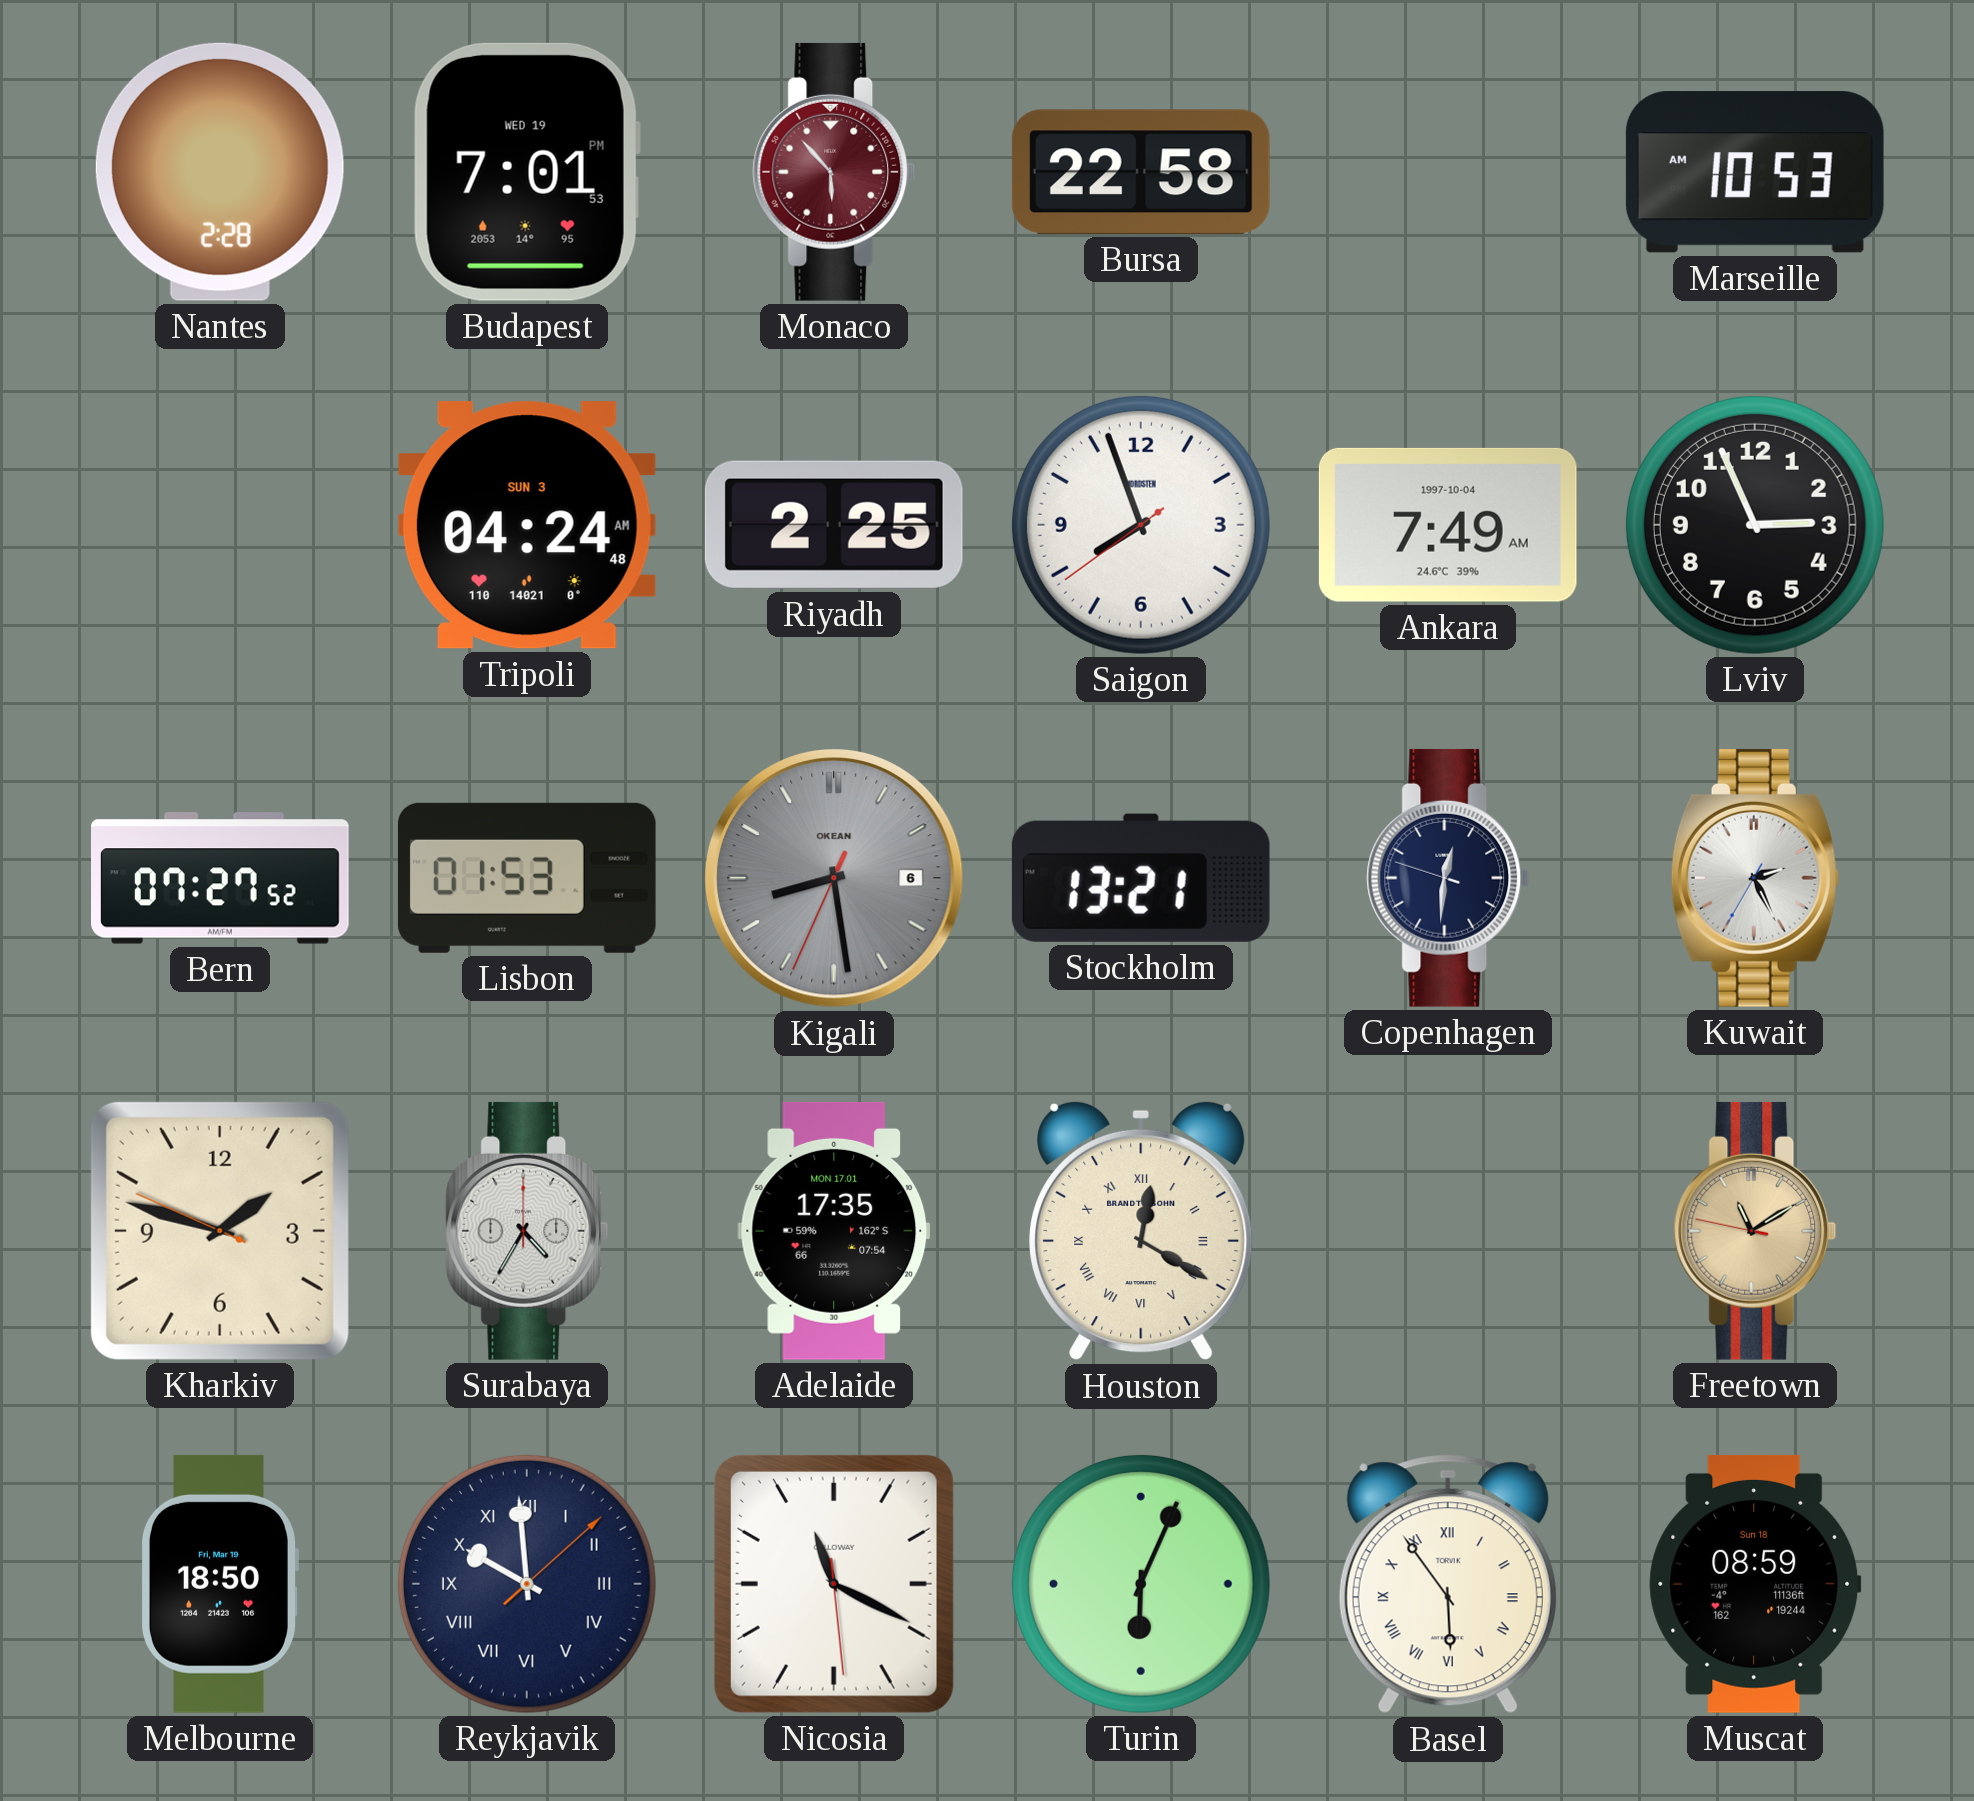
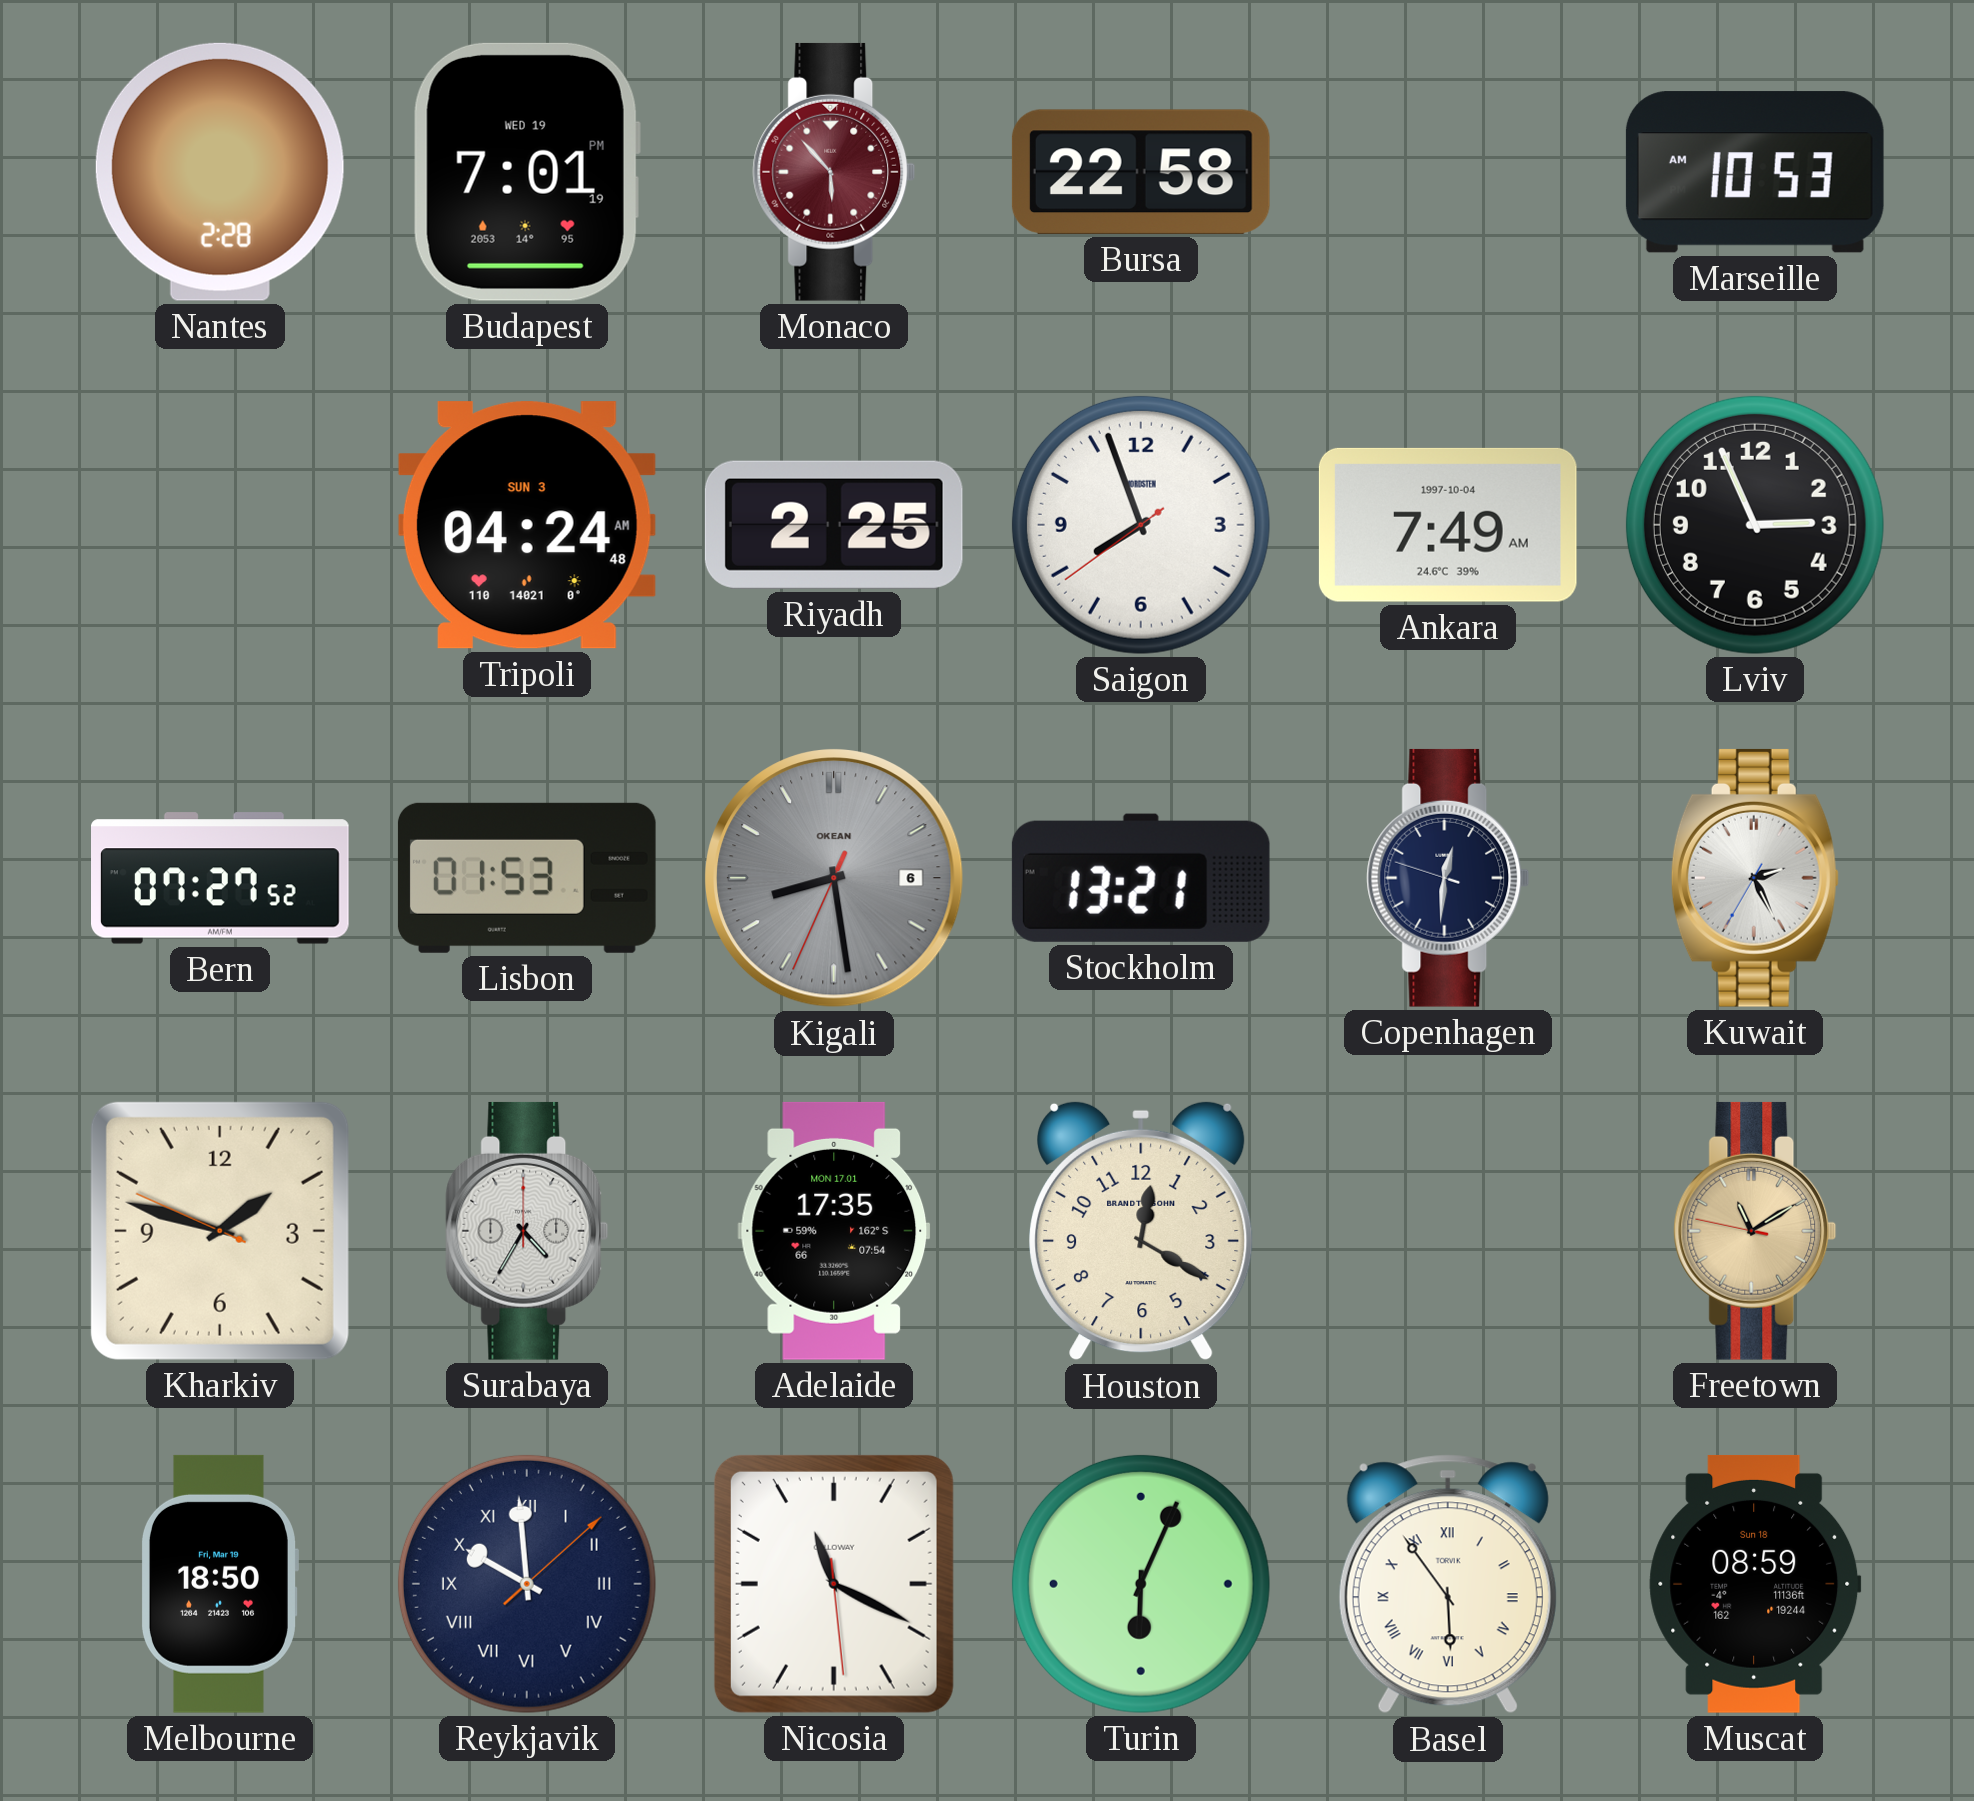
Budapest: 7:01:53 PM -> 7:01:19 PM
Houston numerals: Roman -> Arabic
